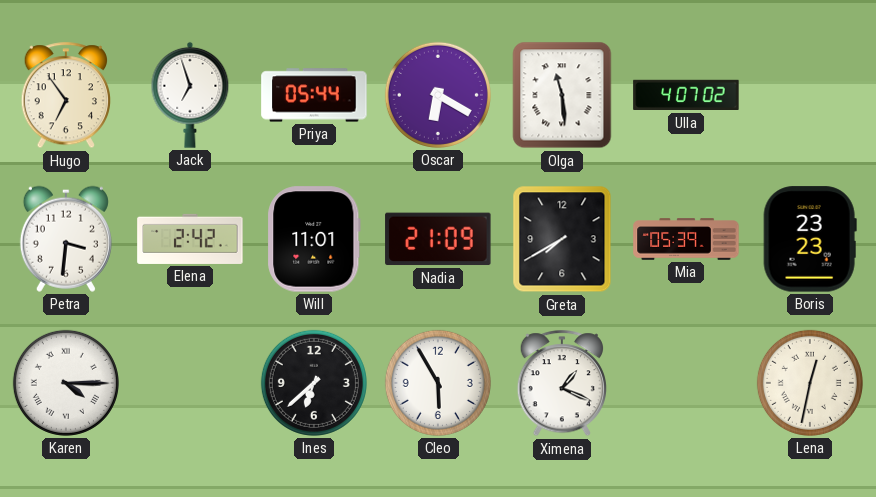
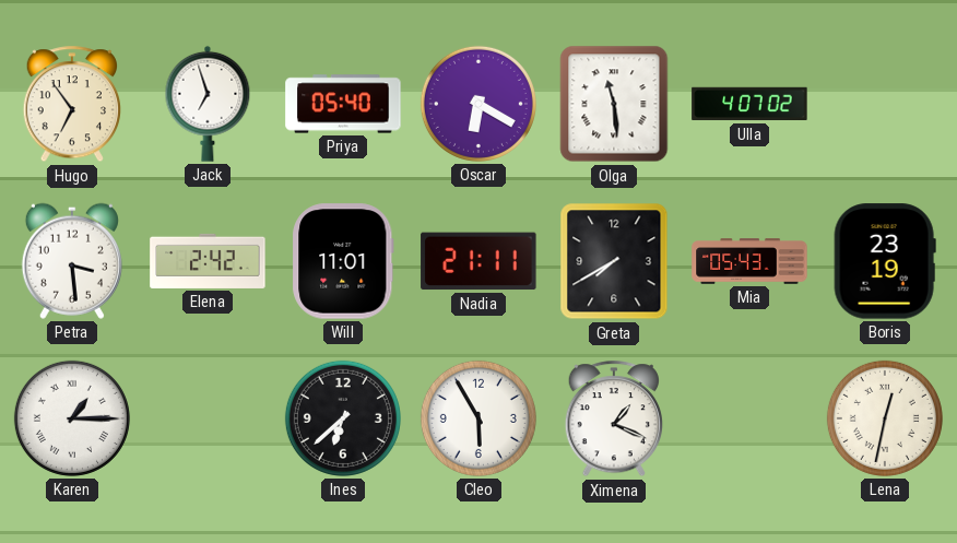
Priya: 05:44 -> 05:40
Petra: 3:31 -> 3:29
Nadia: 21:09 -> 21:11
Mia: 05:39 -> 05:43
Boris: 23:23 -> 23:19
Karen: 4:15 -> 1:15
